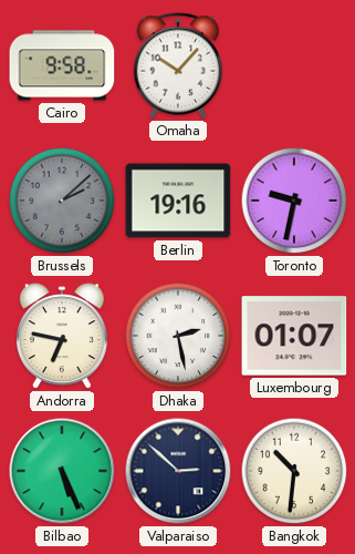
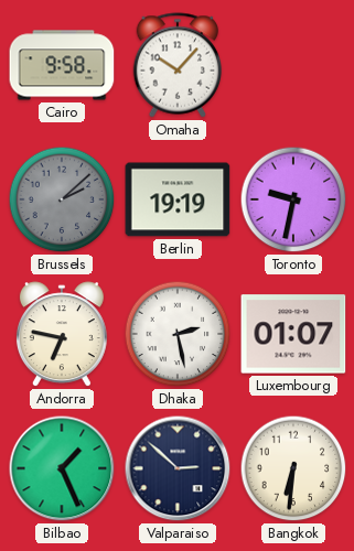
Berlin: 19:16 -> 19:19
Bilbao: 5:26 -> 1:26
Bangkok: 10:31 -> 6:31
